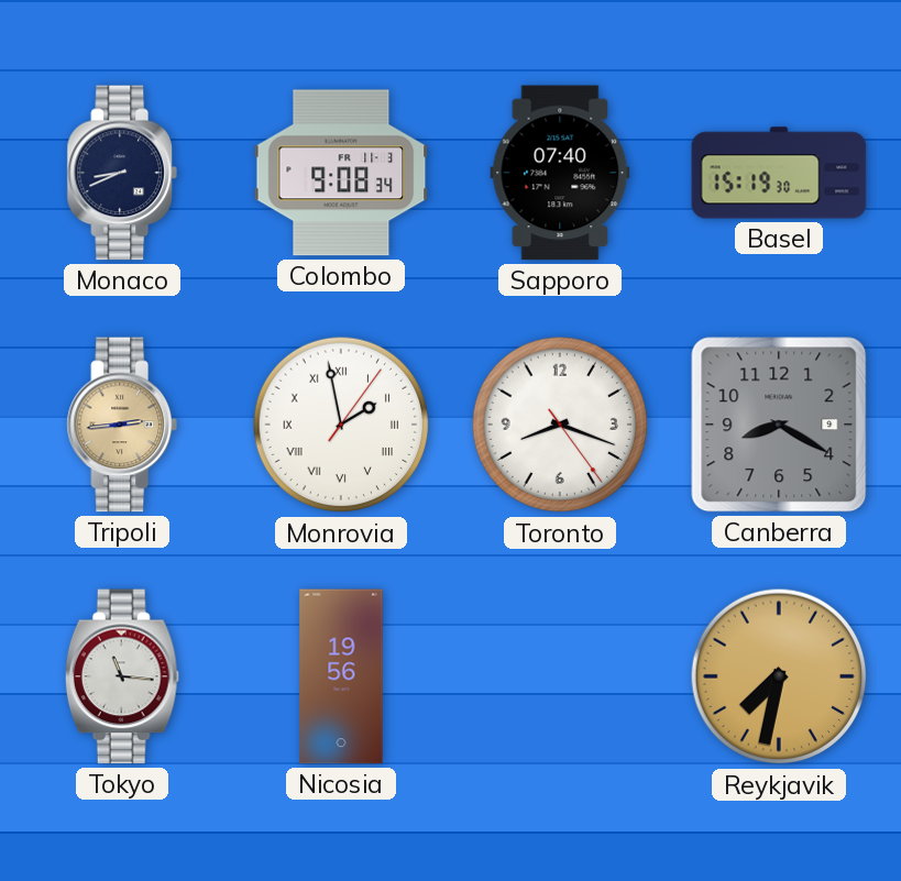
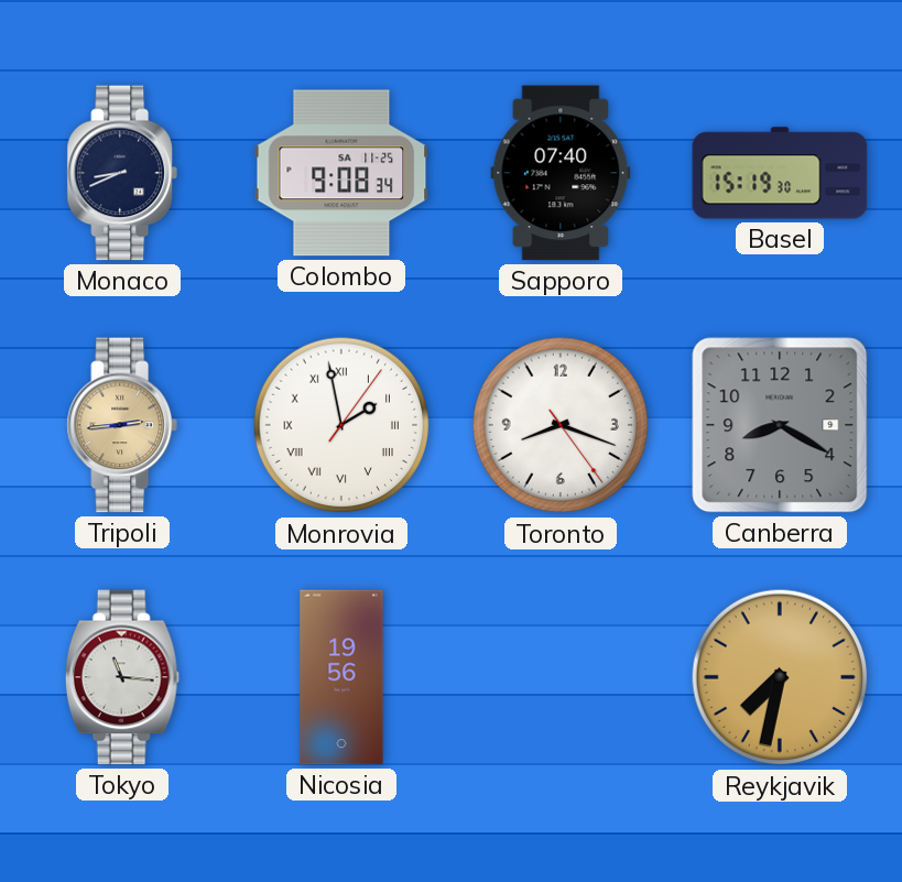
Colombo date: FR 11-3 -> SA 11-25
